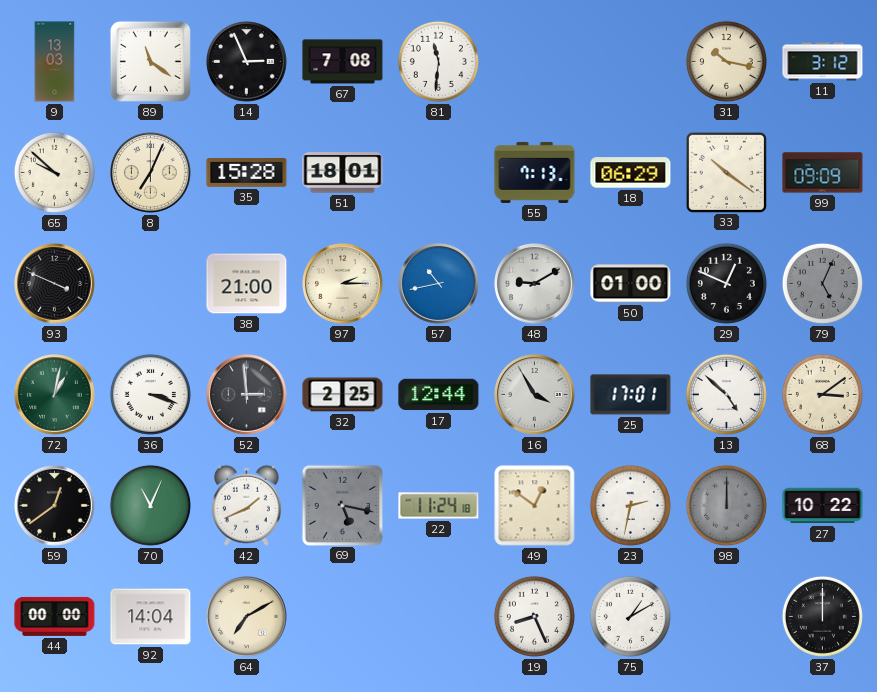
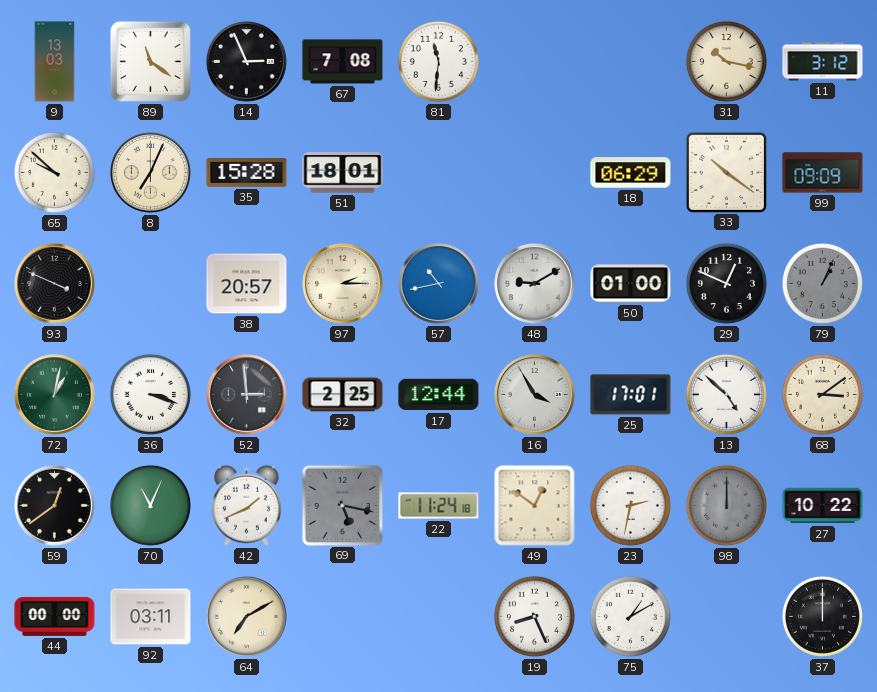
55: 7:13 -> none
38: 21:00 -> 20:57
79: 5:04 -> 1:04
92: 14:04 -> 03:11
